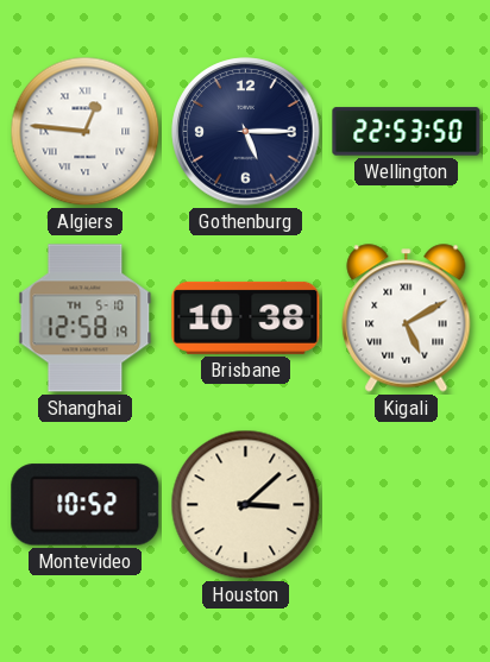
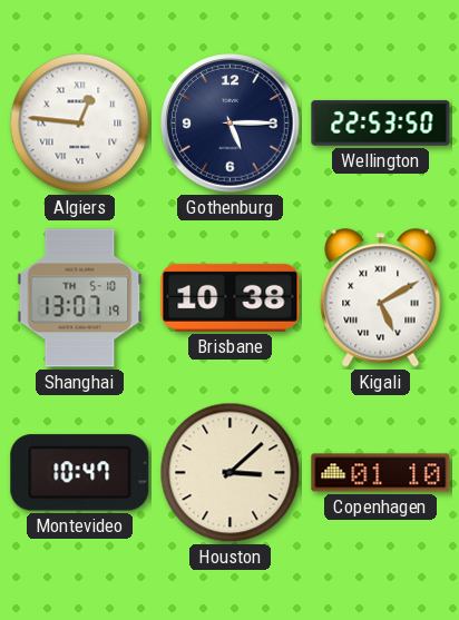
Shanghai: 12:58 -> 13:07
Montevideo: 10:52 -> 10:47
Copenhagen: none -> 01:10
